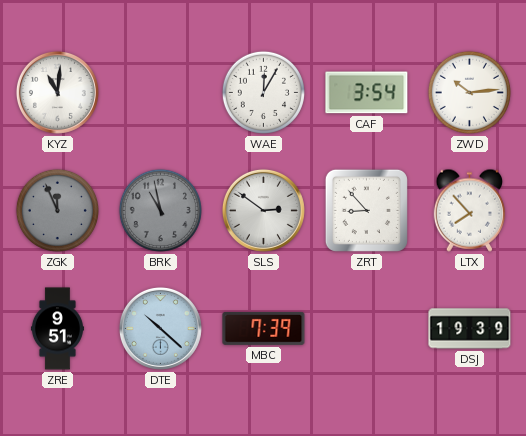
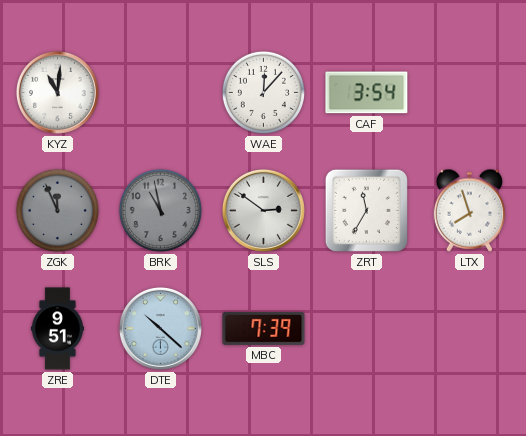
WAE: 12:05 -> 12:07
ZWD: 10:14 -> none
ZRT: 8:53 -> 11:35
LTX: 7:53 -> 7:57
DSJ: 19:39 -> none
